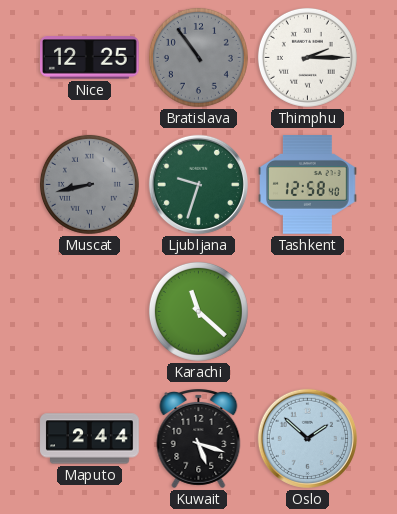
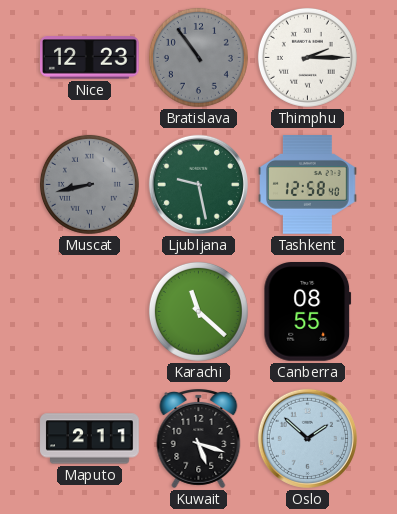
Nice: 12:25 -> 12:23
Ljubljana: 9:33 -> 9:28
Canberra: none -> 08:55
Maputo: 2:44 -> 2:11
